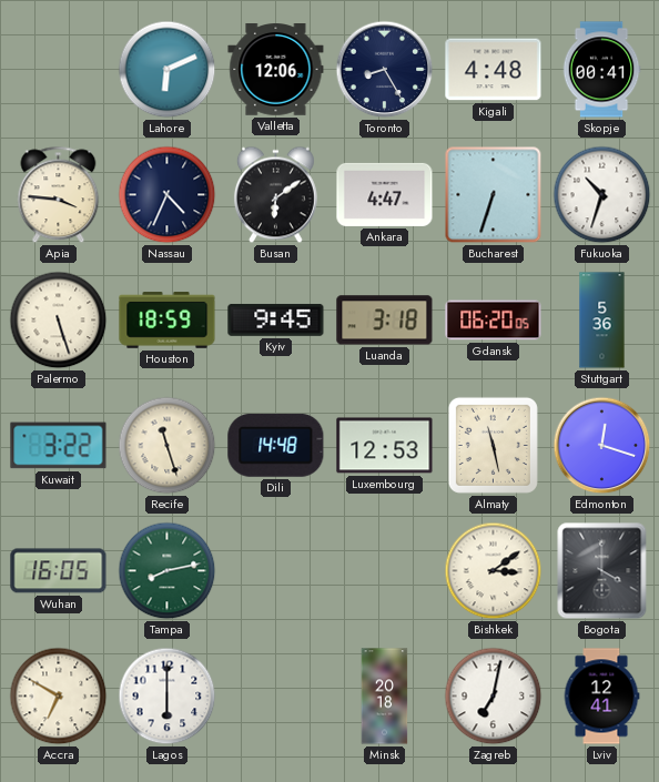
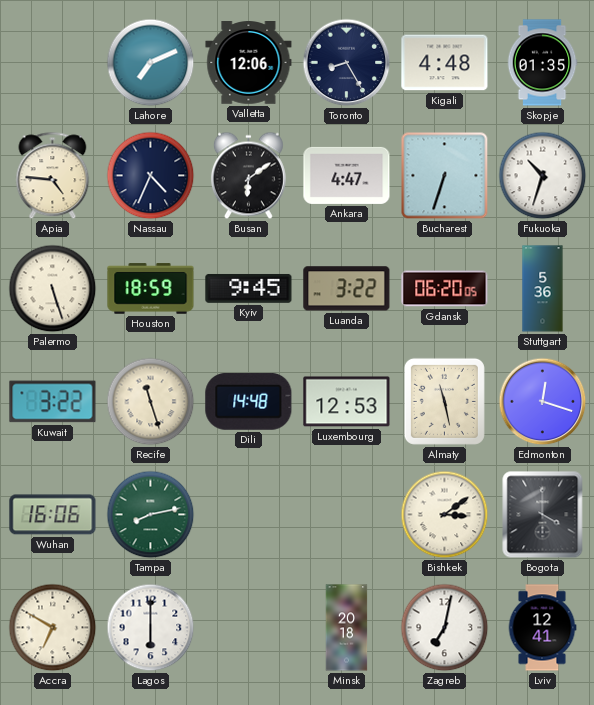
Lahore: 6:11 -> 7:11
Skopje: 00:41 -> 01:35
Apia: 3:46 -> 4:46
Luanda: 3:18 -> 3:22
Wuhan: 16:05 -> 16:06
